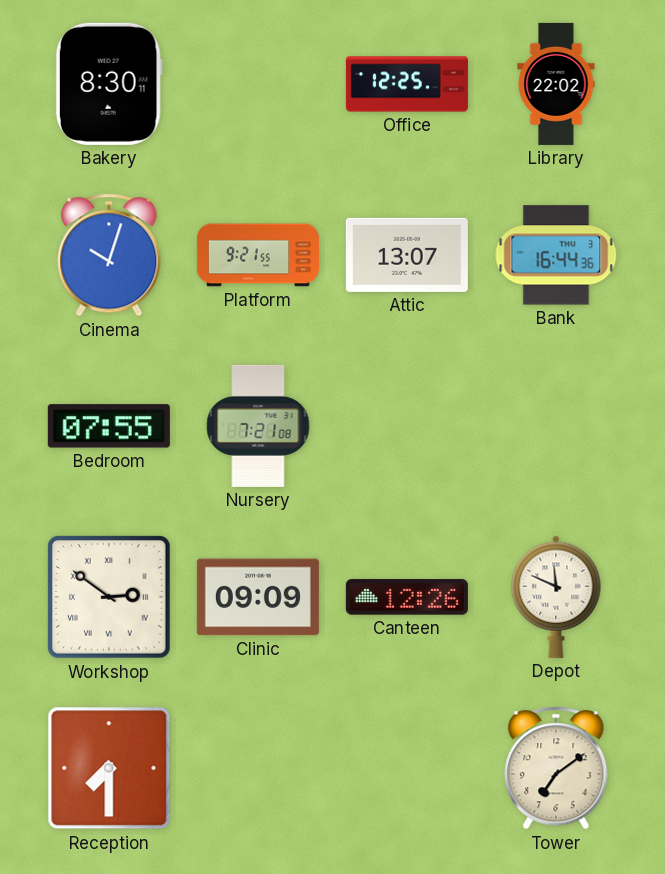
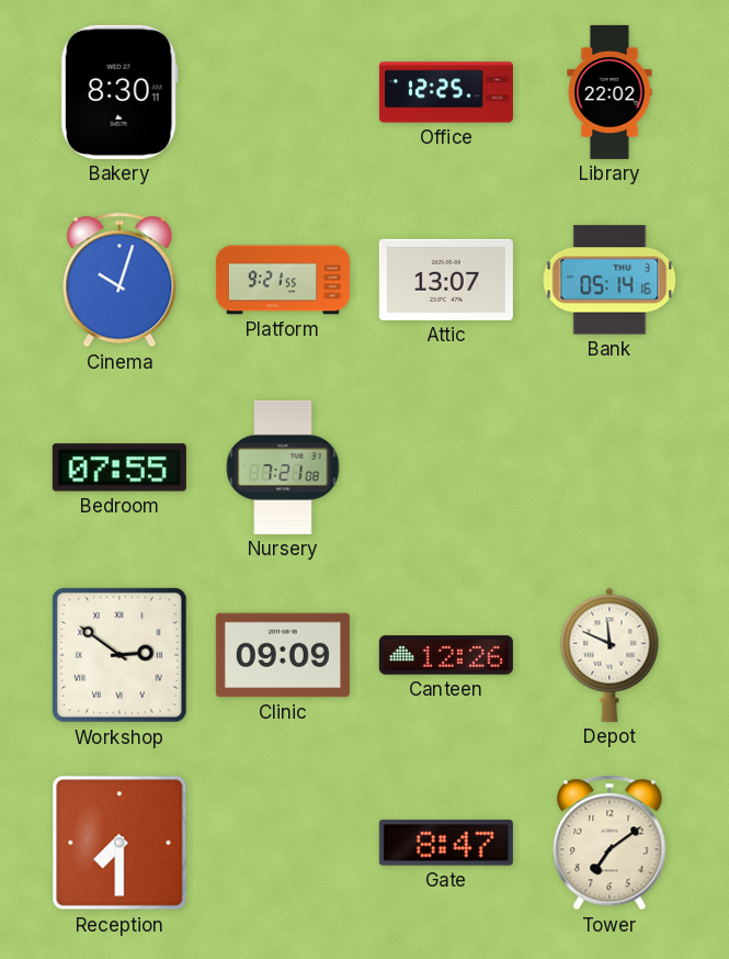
Bank: 16:44 -> 05:14
Gate: none -> 8:47
